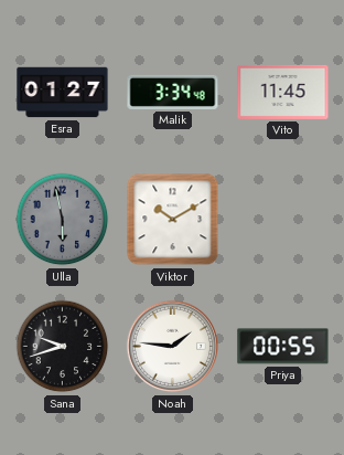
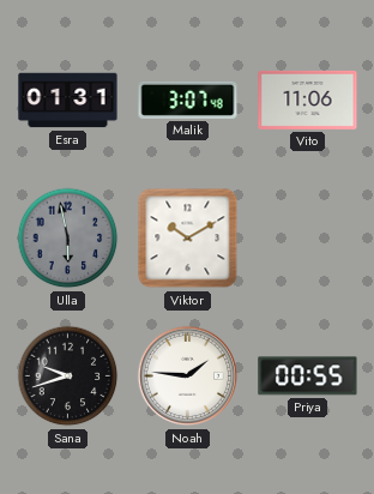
Esra: 01:27 -> 01:31
Malik: 3:34 -> 3:07
Vito: 11:45 -> 11:06
